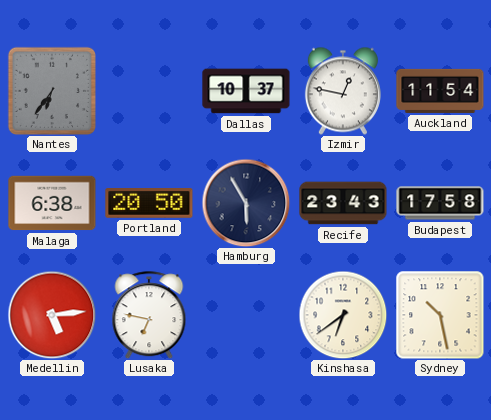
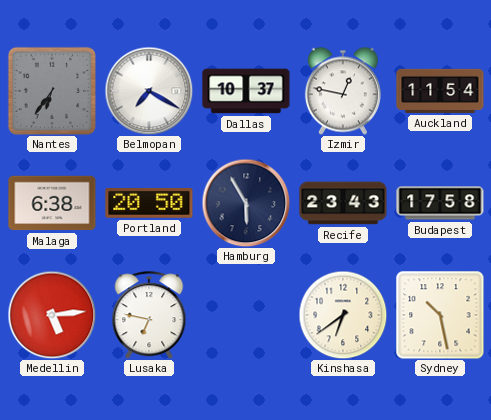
Belmopan: none -> 7:20
